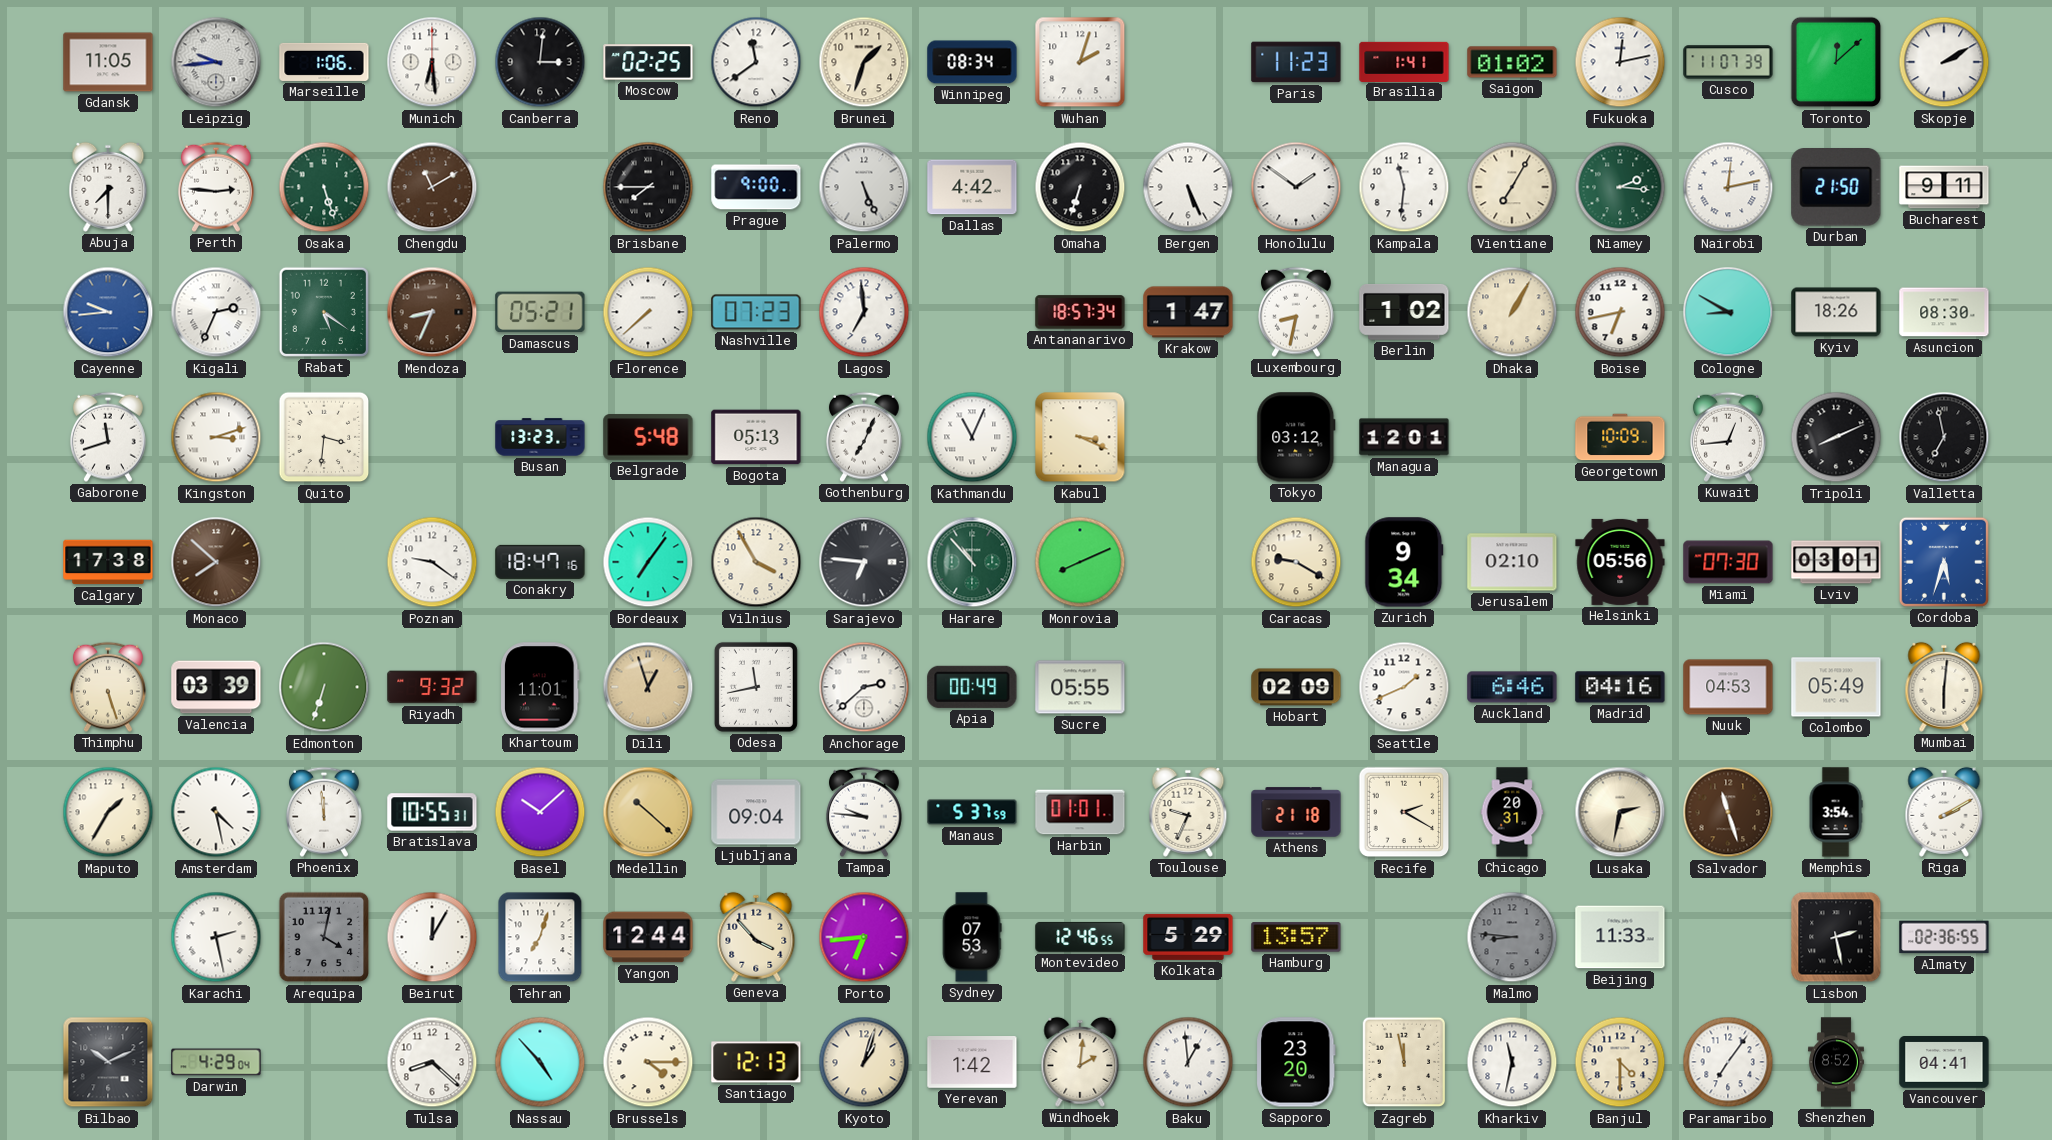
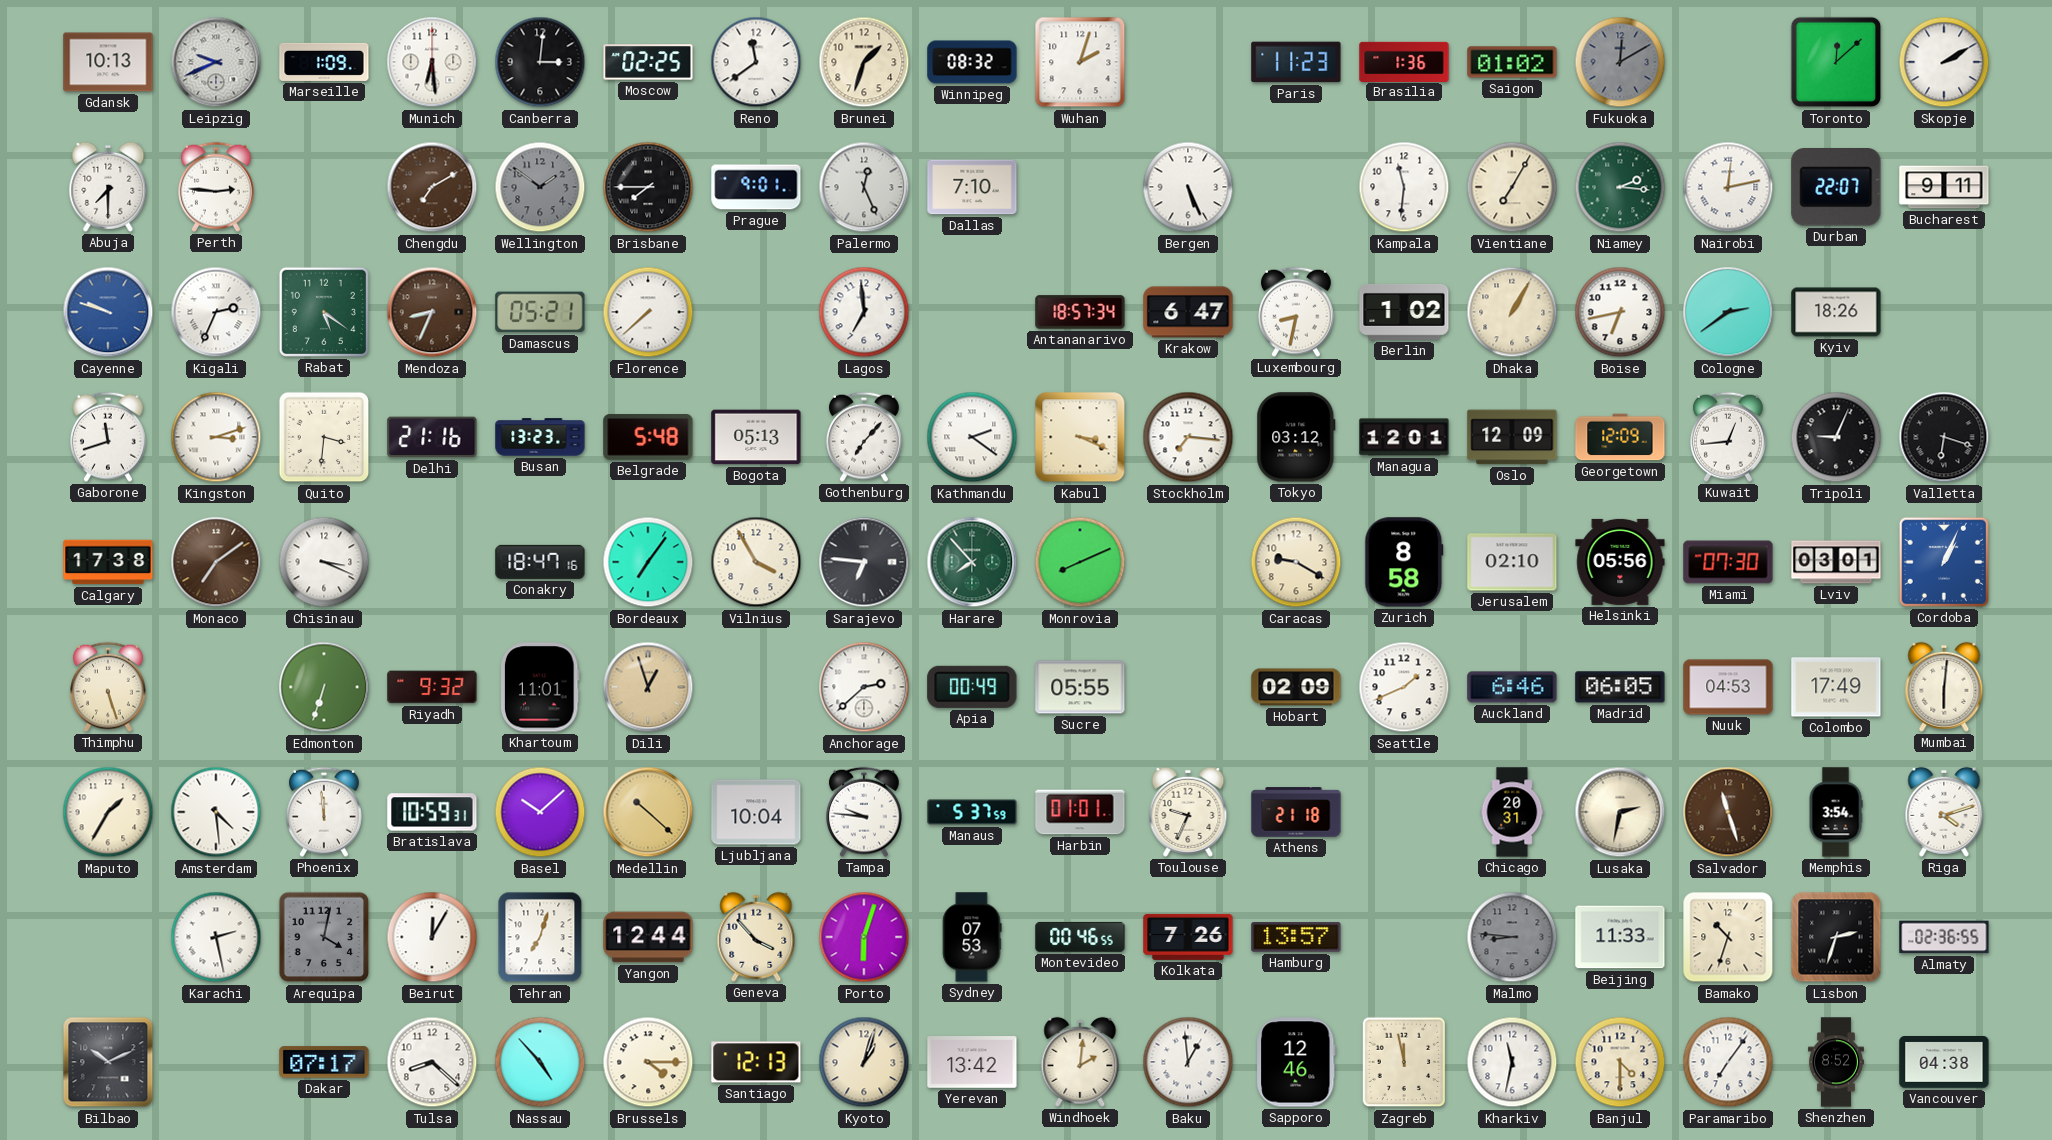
Gdansk: 11:05 -> 10:13
Leipzig: 9:44 -> 9:41
Marseille: 1:06 -> 1:09
Winnipeg: 08:34 -> 08:32
Brasilia: 1:41 -> 1:36
Fukuoka: 12:13 -> 12:10
Fukuoka dial: white -> grey
Cusco: 11:07 -> none
Osaka: 5:27 -> none
Chengdu: 11:10 -> 7:10
Wellington: none -> 1:51
Prague: 9:00 -> 9:01
Palermo: 5:26 -> 12:26
Dallas: 4:42 -> 7:10
Omaha: 6:33 -> none
Honolulu: 1:51 -> none
Durban: 21:50 -> 22:07
Cayenne: 9:44 -> 9:48
Nashville: 07:23 -> none
Krakow: 1:47 -> 6:47
Cologne: 8:50 -> 2:39
Asuncion: 08:30 -> none
Delhi: none -> 21:16
Gothenburg: 7:04 -> 7:07
Kathmandu: 11:04 -> 2:21
Stockholm: none -> 7:16
Oslo: none -> 12:09
Georgetown: 10:09 -> 12:09
Tripoli: 8:11 -> 9:04
Valletta: 6:58 -> 6:18
Monaco: 7:52 -> 7:09
Chisinau: none -> 3:19
Poznan: 9:21 -> none
Harare: 10:53 -> 7:53
Zurich: 9:34 -> 8:58
Cordoba: 5:33 -> 1:04
Valencia: 03:39 -> none
Odesa: 11:43 -> none
Madrid: 04:16 -> 06:05
Colombo: 05:49 -> 17:49
Amsterdam: 4:28 -> 4:29
Bratislava: 10:55 -> 10:59
Ljubljana: 09:04 -> 10:04
Recife: 2:20 -> none
Riga: 2:10 -> 4:12
Porto: 6:44 -> 6:03
Montevideo: 12:46 -> 00:46
Kolkata: 5:29 -> 7:26
Bamako: none -> 10:33
Lisbon: 2:28 -> 2:33
Darwin: 4:29 -> none
Dakar: none -> 07:17
Yerevan: 1:42 -> 13:42
Sapporo: 23:20 -> 12:46
Vancouver: 04:41 -> 04:38
